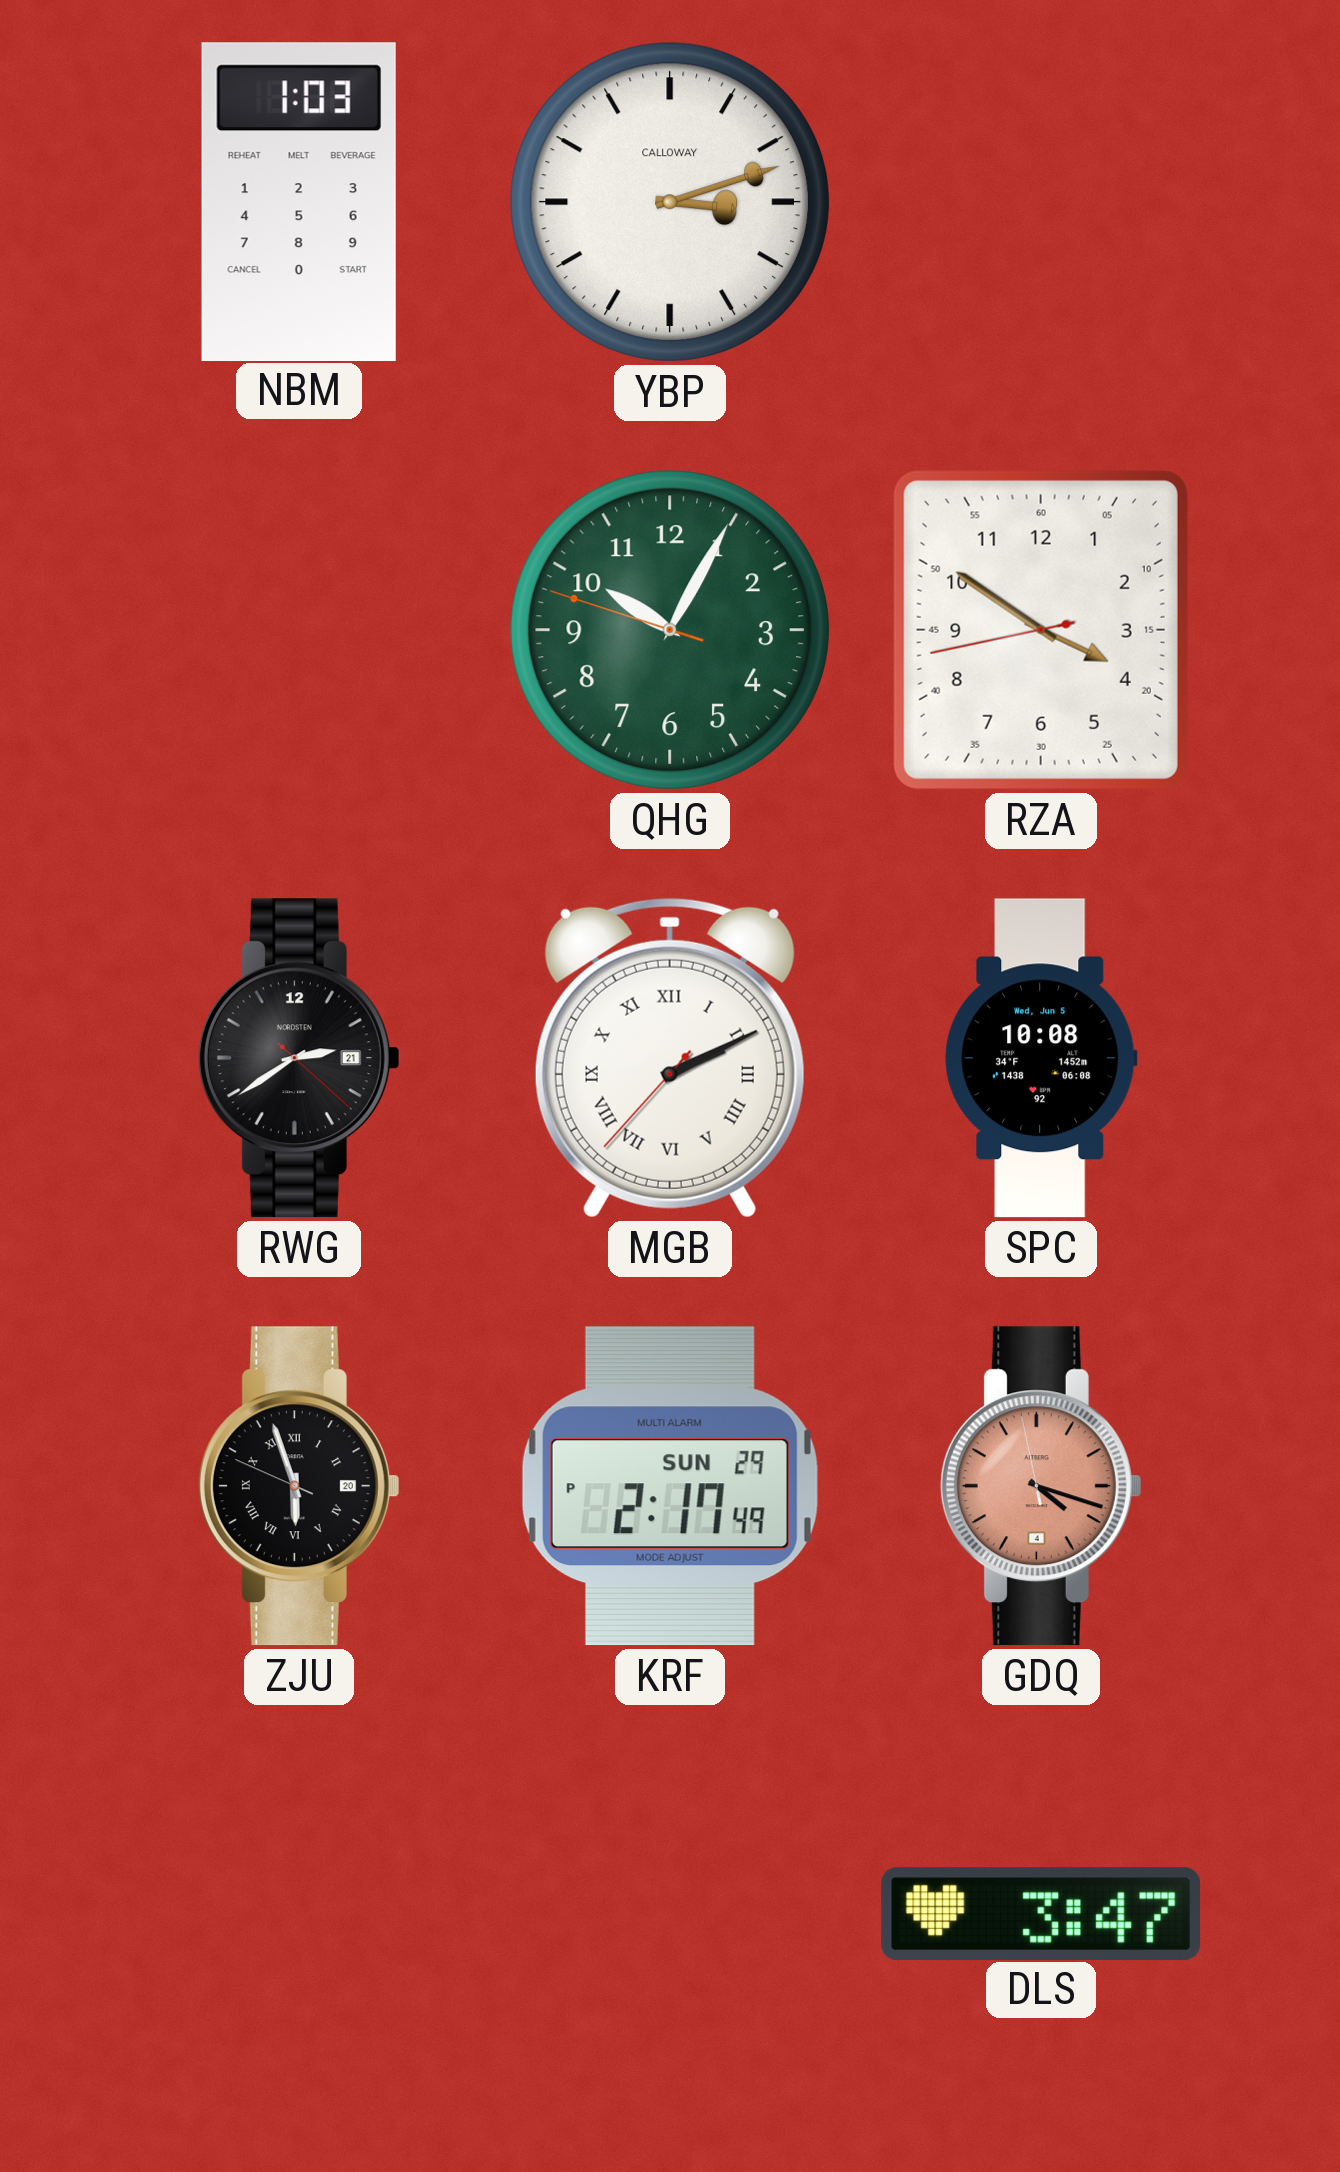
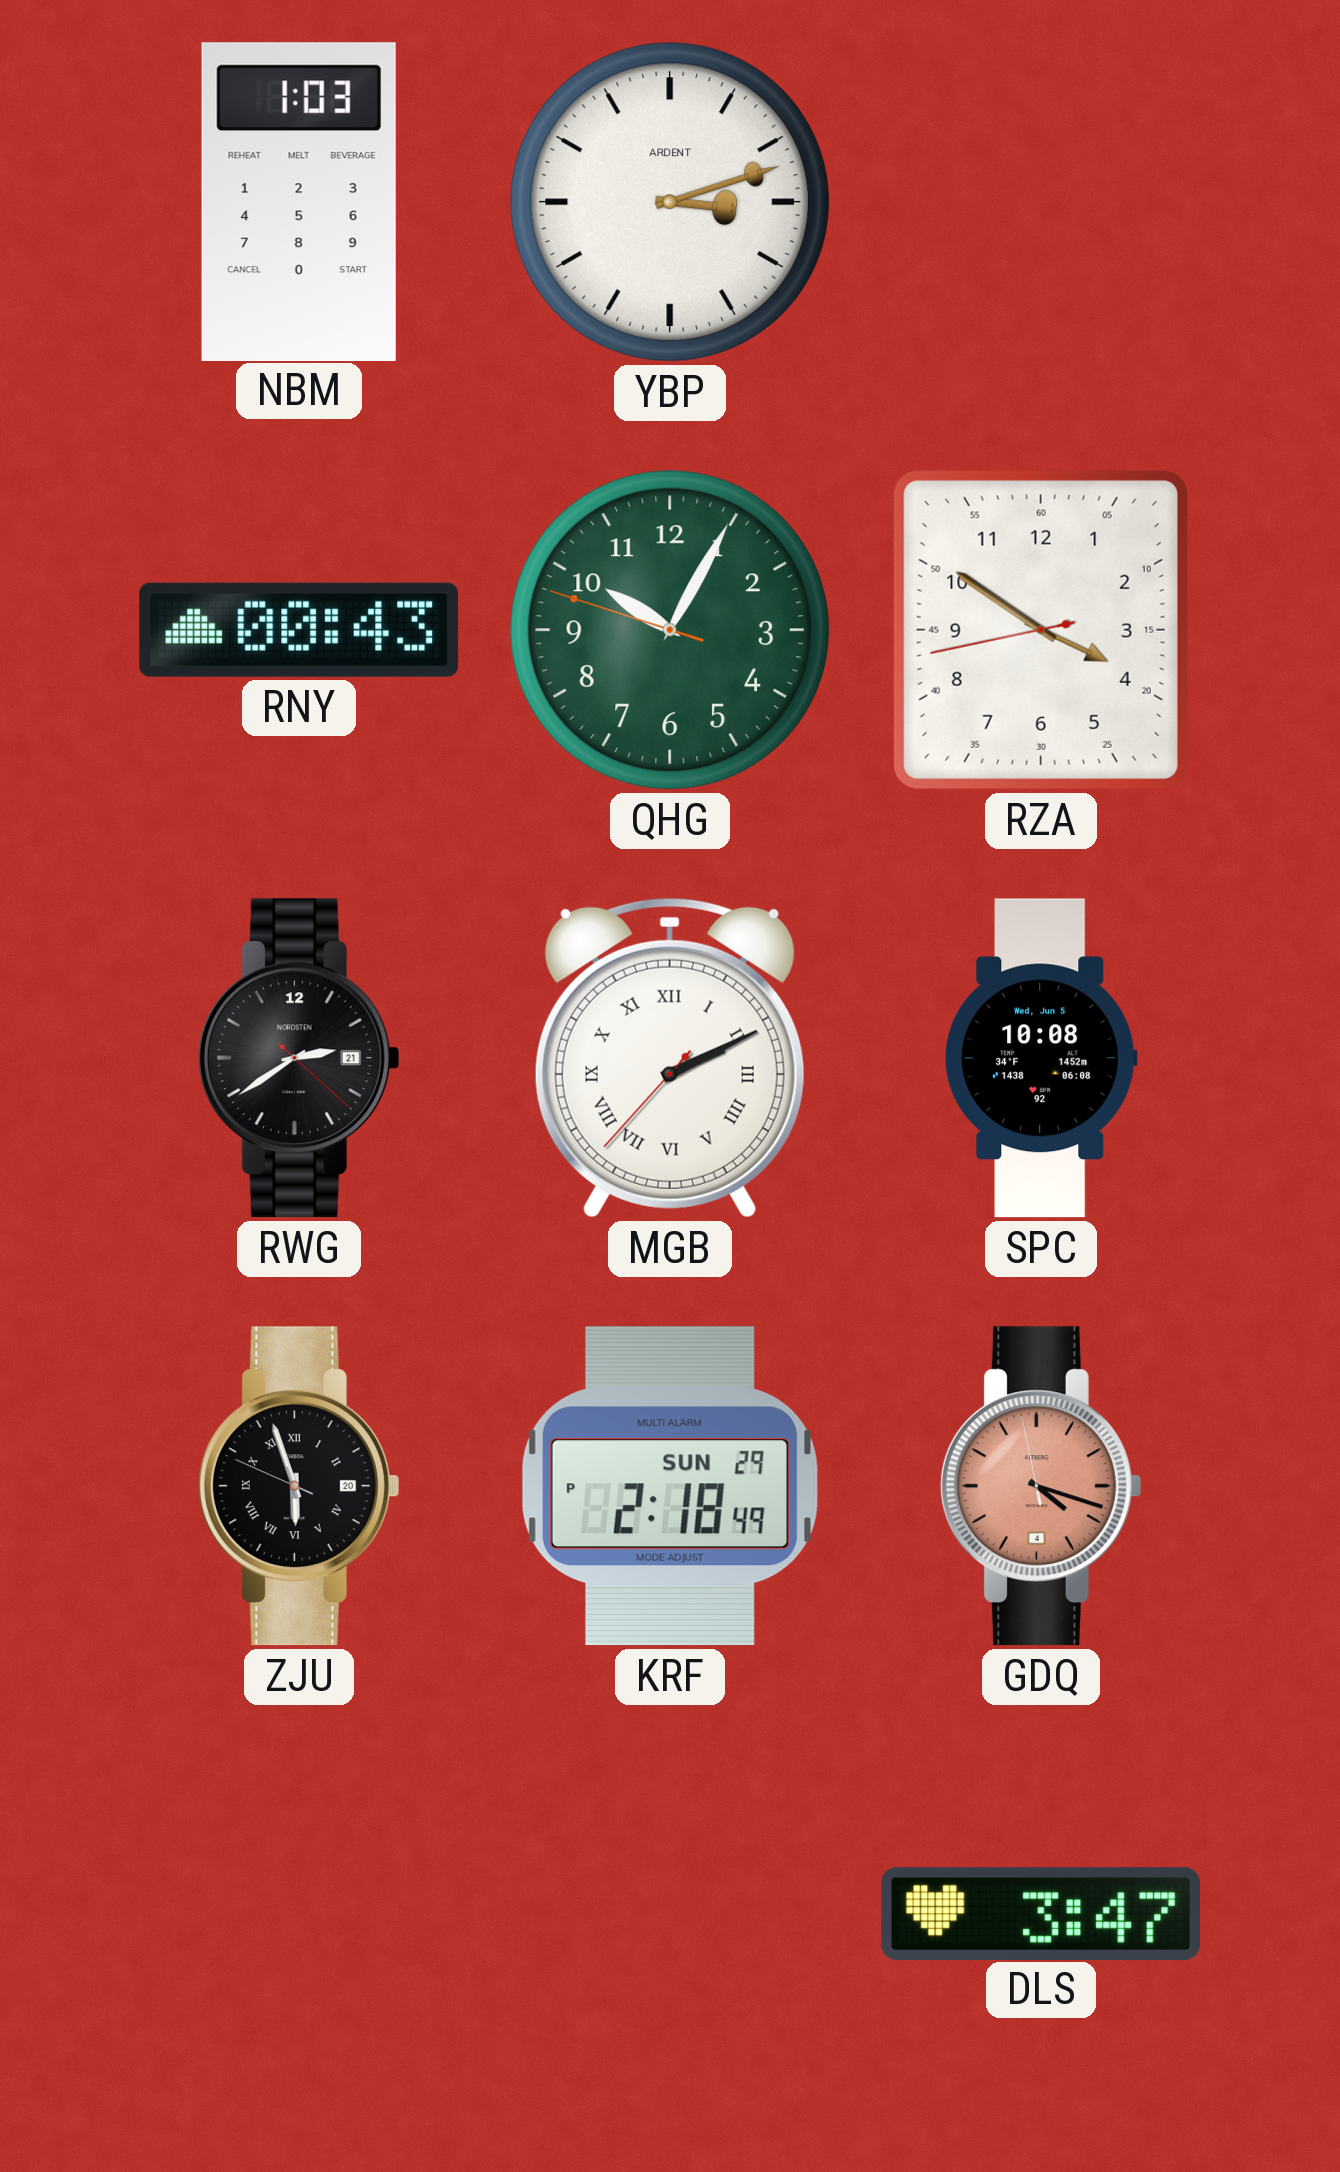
YBP brand: CALLOWAY -> ARDENT
RNY: none -> 00:43
KRF: 2:17 -> 2:18
